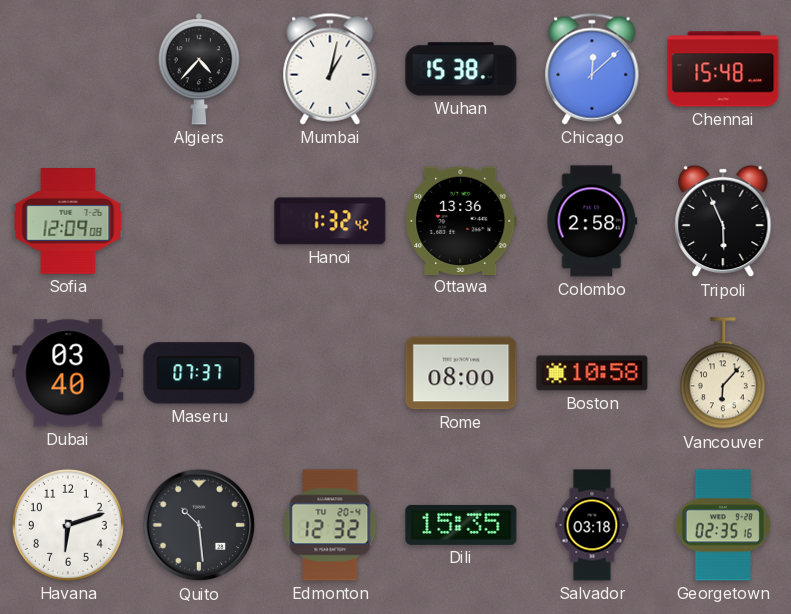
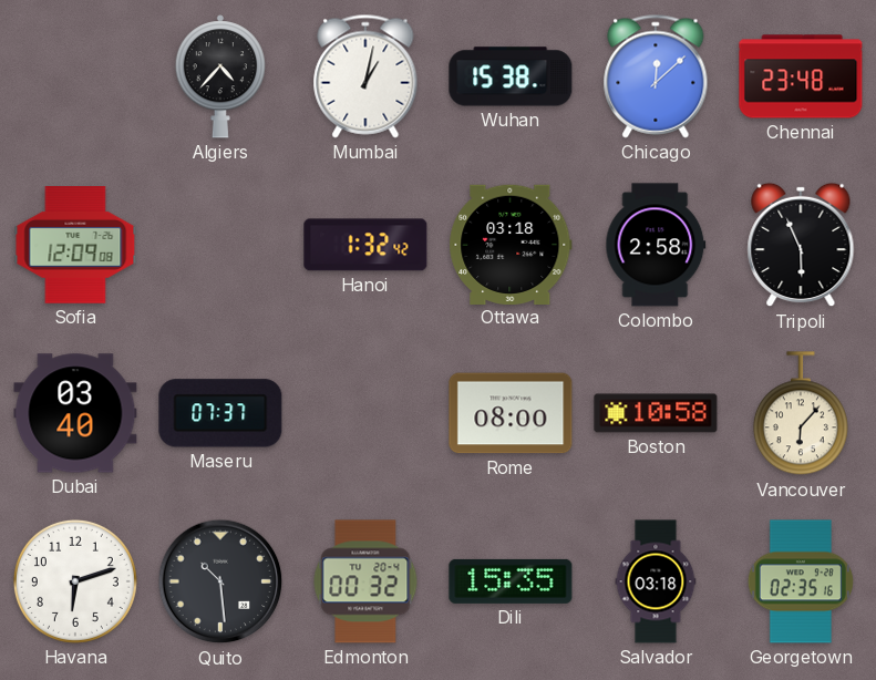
Chennai: 15:48 -> 23:48
Ottawa: 13:36 -> 03:18
Edmonton: 12:32 -> 00:32
